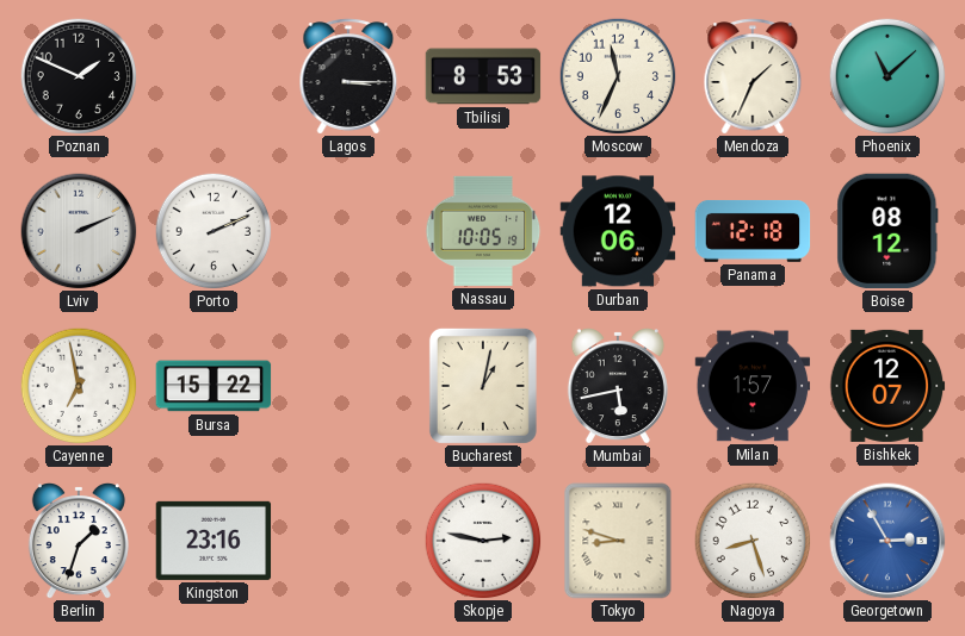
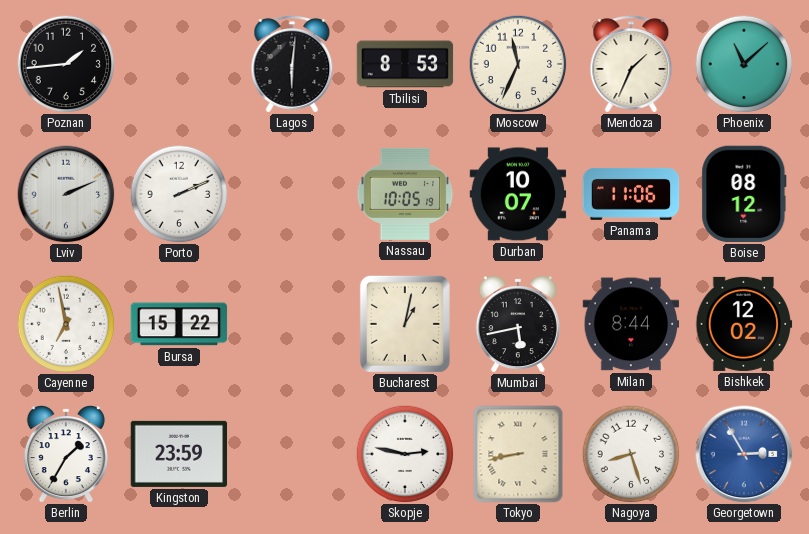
Poznan: 1:49 -> 1:44
Lagos: 3:15 -> 6:01
Durban: 12:06 -> 10:07
Panama: 12:18 -> 11:06
Milan: 1:57 -> 8:44
Bishkek: 12:07 -> 12:02
Berlin: 1:33 -> 1:35
Kingston: 23:16 -> 23:59
Tokyo: 8:48 -> 8:43
